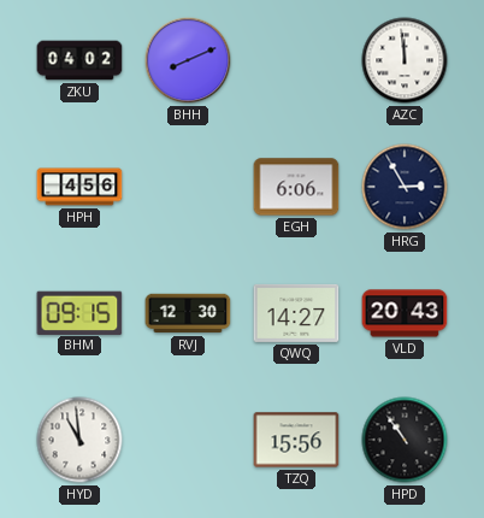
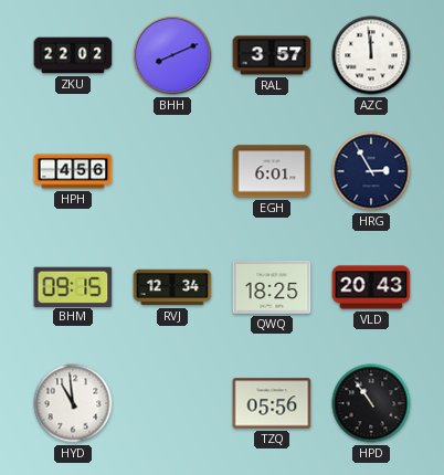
ZKU: 04:02 -> 22:02
RAL: none -> 3:57
EGH: 6:06 -> 6:01
RVJ: 12:30 -> 12:34
QWQ: 14:27 -> 18:25
TZQ: 15:56 -> 05:56
